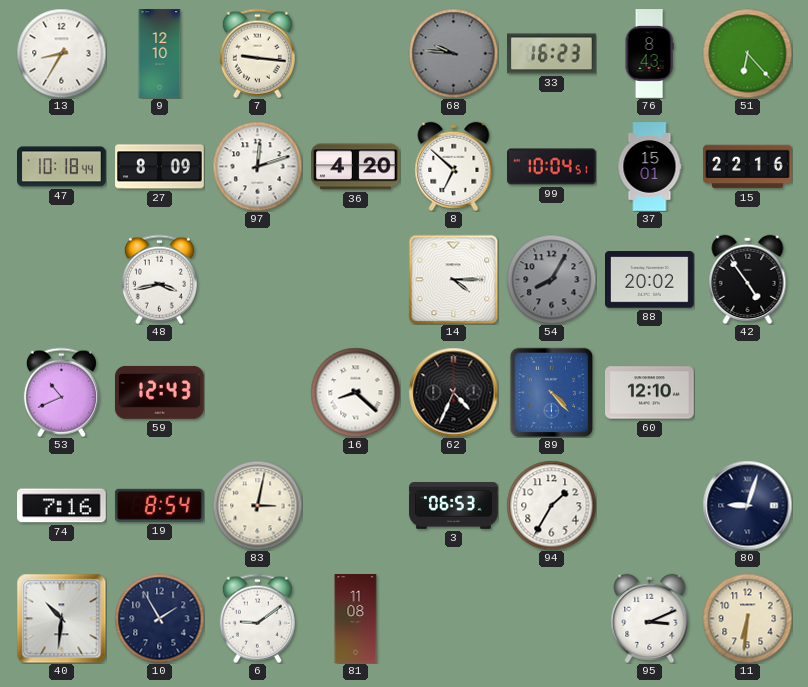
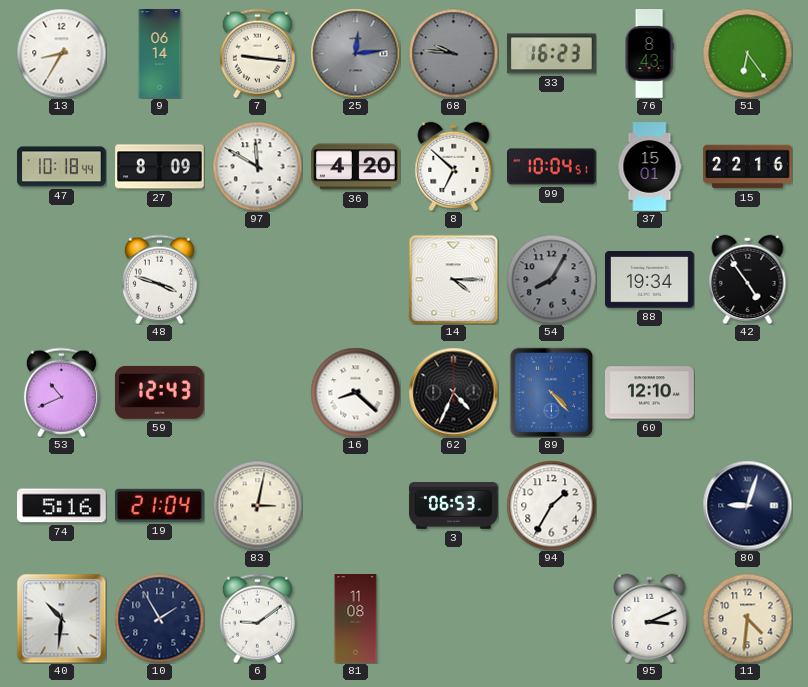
9: 12:10 -> 06:14
25: none -> 12:14
51: 6:23 -> 6:24
97: 12:12 -> 11:50
48: 3:43 -> 3:48
88: 20:02 -> 19:34
74: 7:16 -> 5:16
19: 8:54 -> 21:04
11: 6:31 -> 4:31
